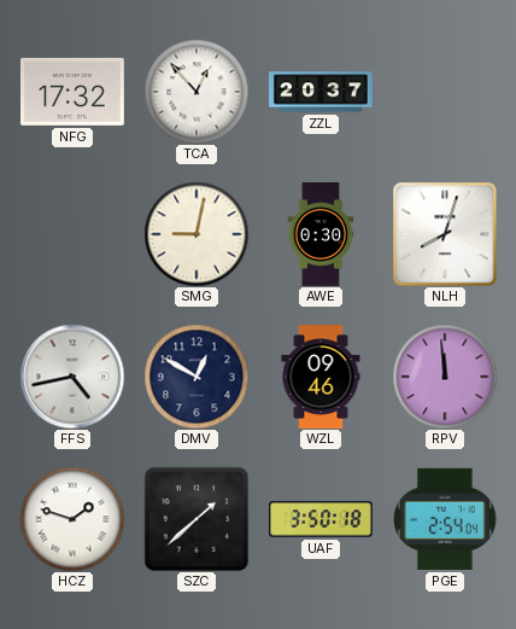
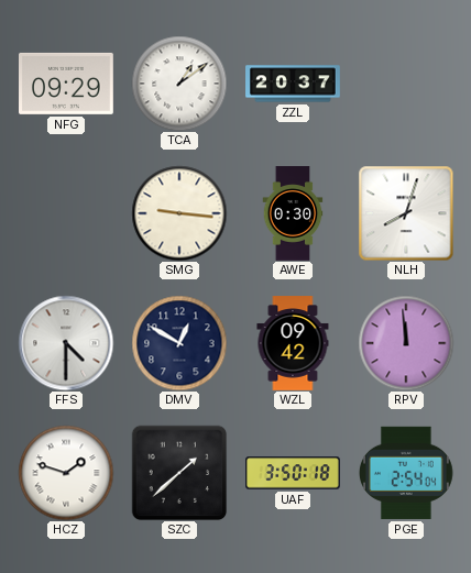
NFG: 17:32 -> 09:29
TCA: 12:53 -> 1:09
SMG: 9:02 -> 9:16
FFS: 4:43 -> 4:30
WZL: 09:46 -> 09:42
